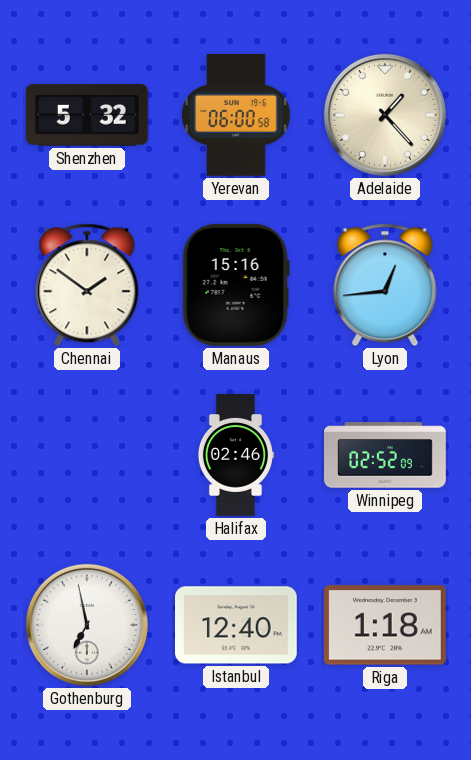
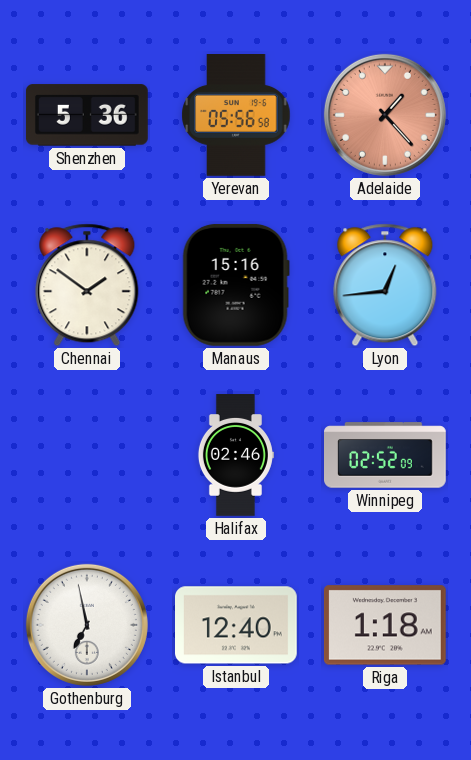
Shenzhen: 5:32 -> 5:36
Yerevan: 06:00 -> 05:56
Adelaide dial: cream -> salmon
